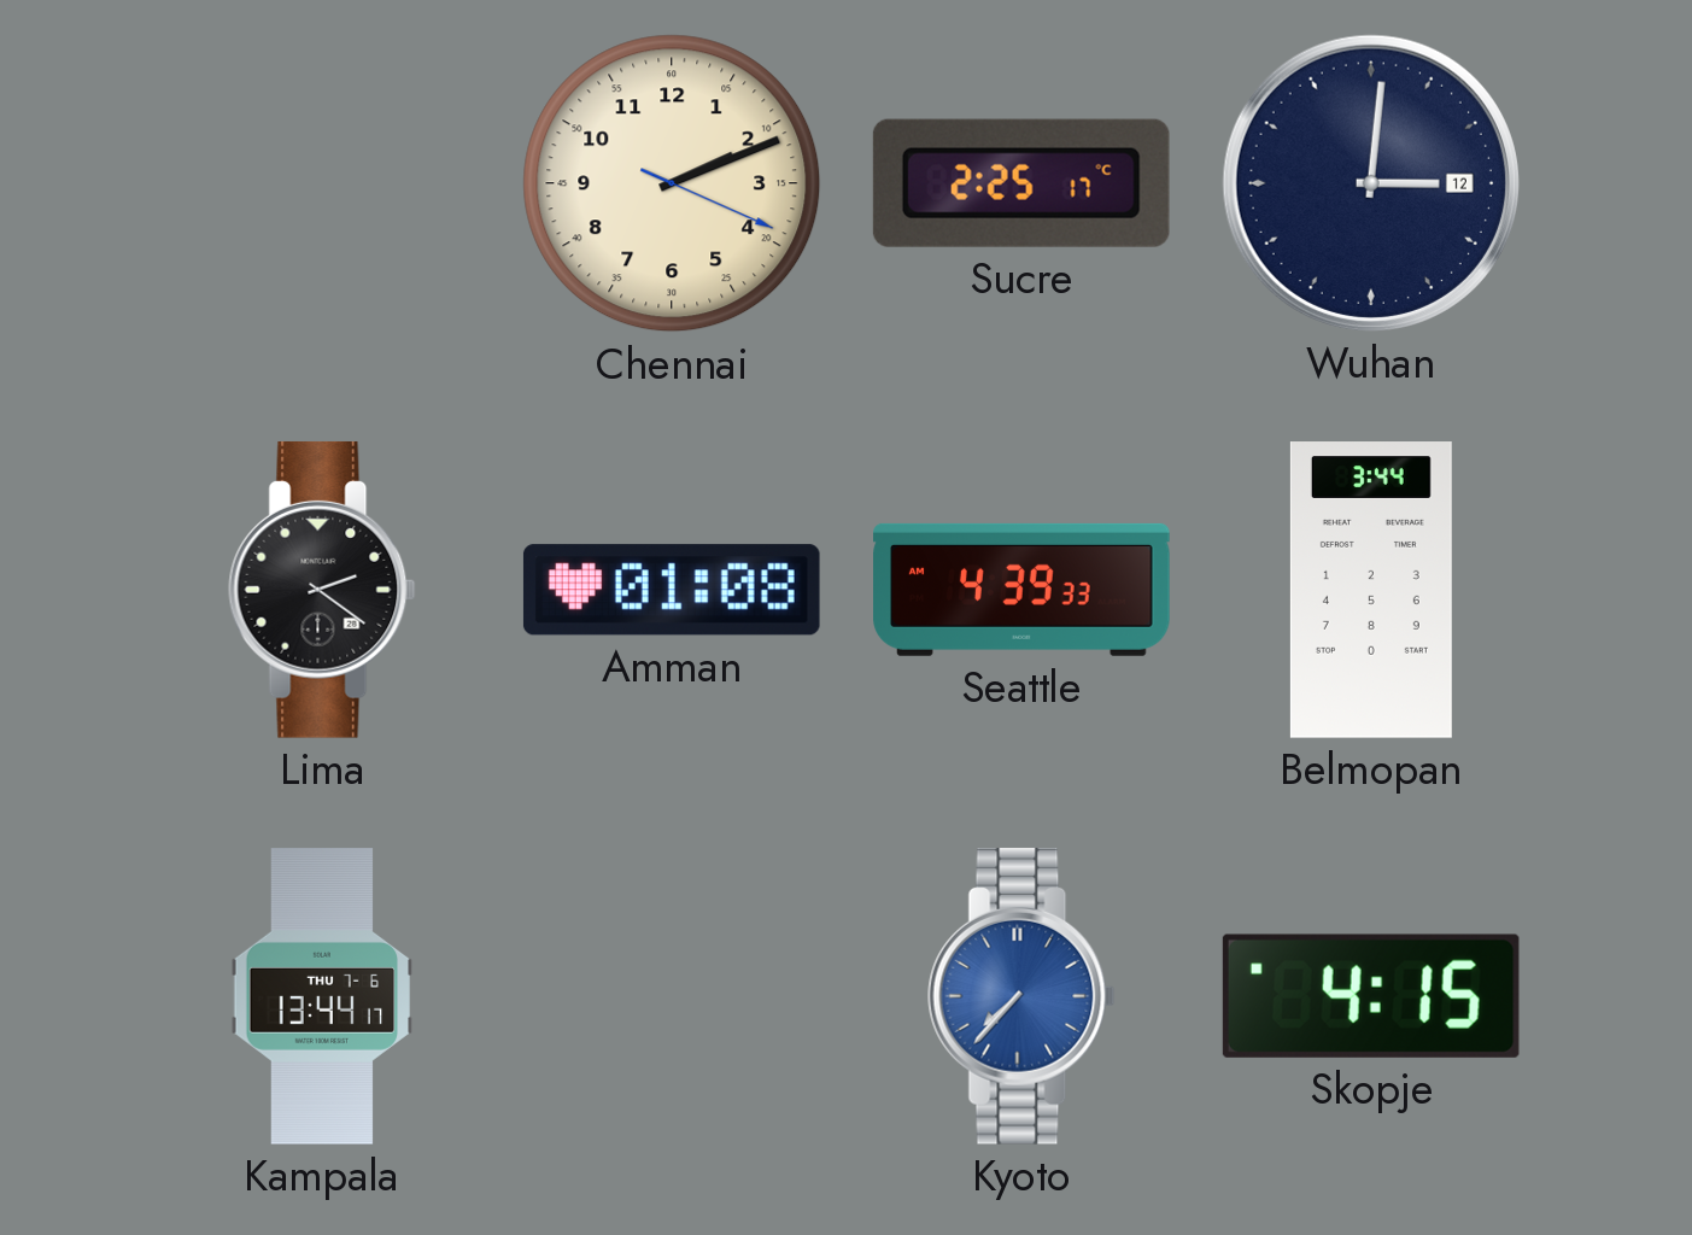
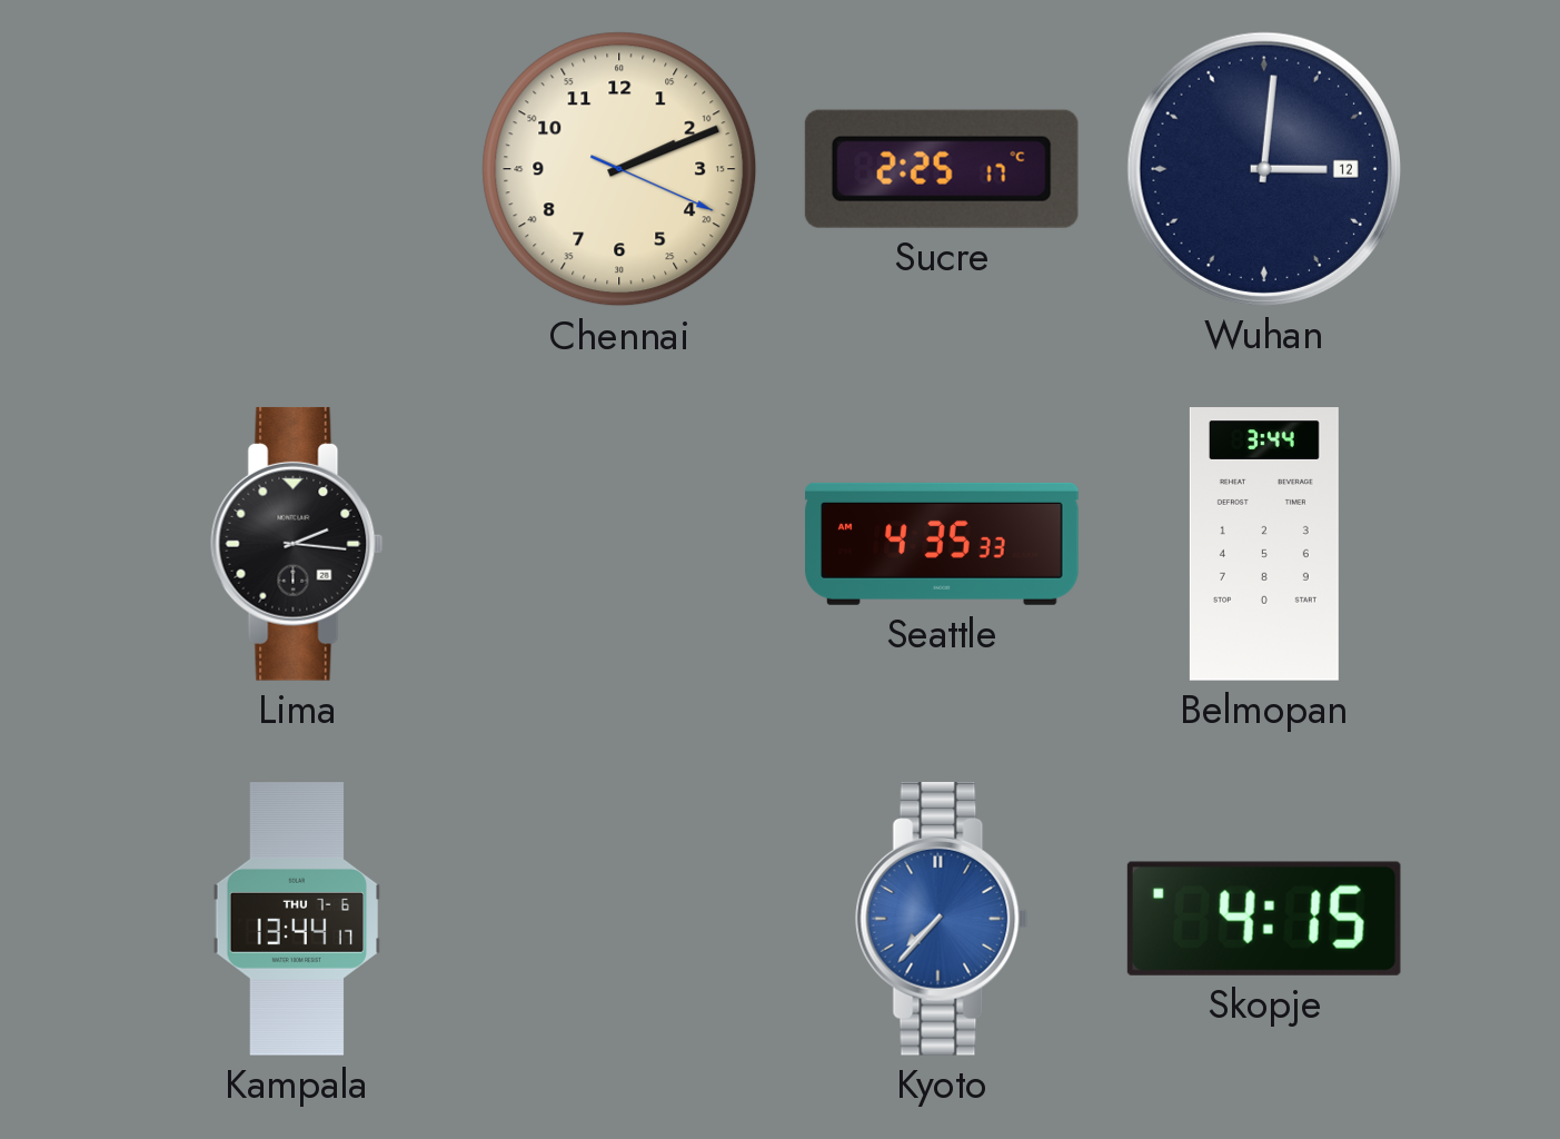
Lima: 2:21 -> 2:16
Amman: 01:08 -> none
Seattle: 4:39 -> 4:35
